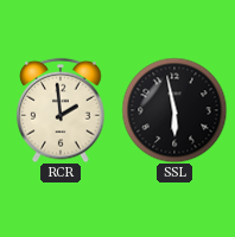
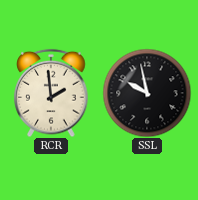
SSL: 5:58 -> 9:58
